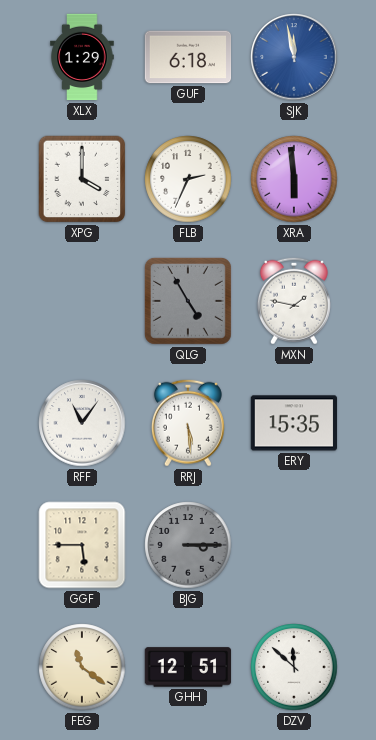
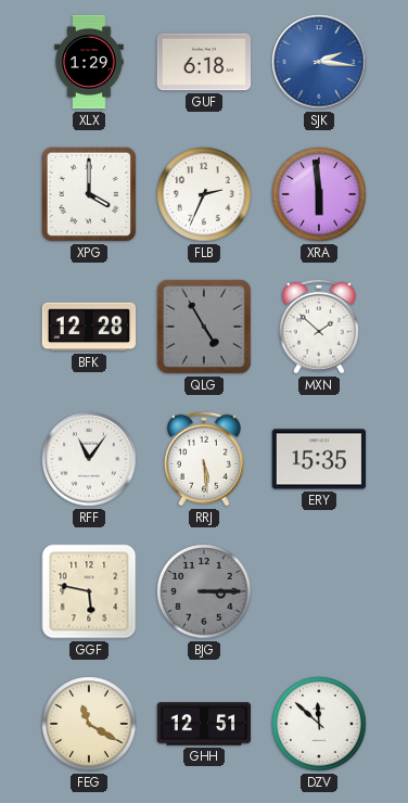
SJK: 11:58 -> 2:16
BFK: none -> 12:28
MXN: 1:47 -> 1:52
GGF: 5:45 -> 5:47
FEG: 11:21 -> 11:20
